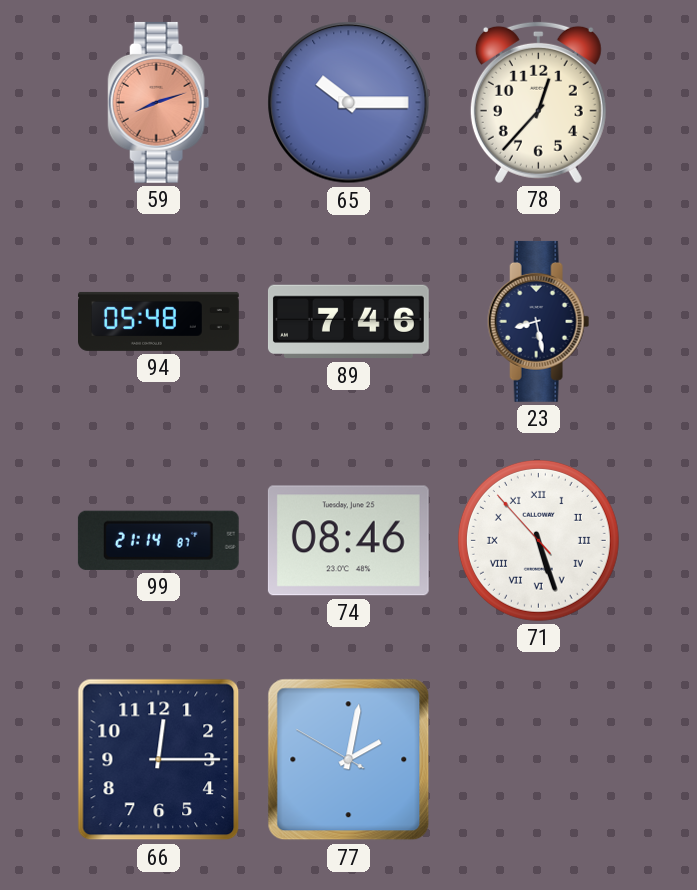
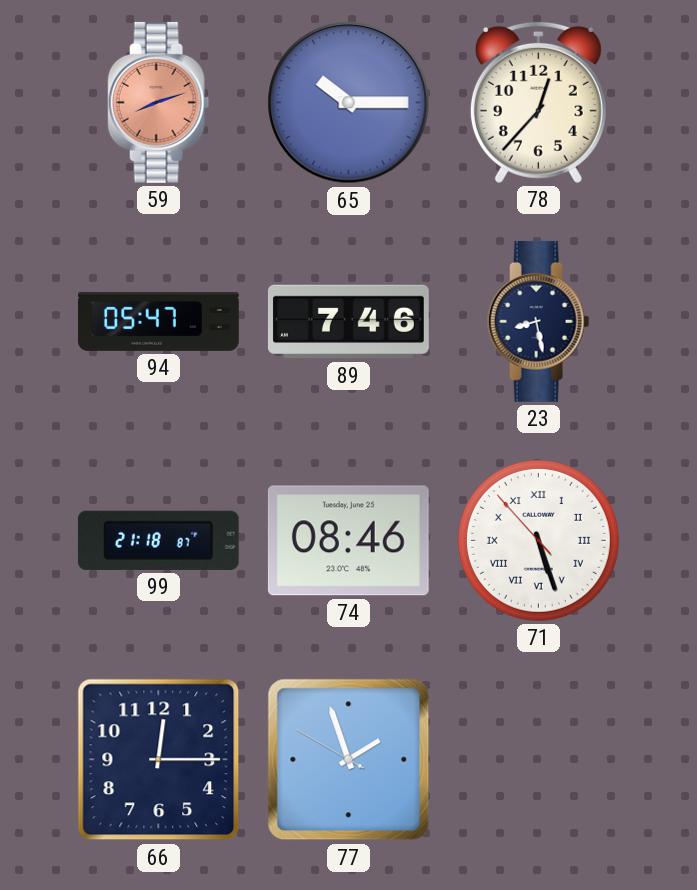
94: 05:48 -> 05:47
99: 21:14 -> 21:18
77: 2:01 -> 1:56
